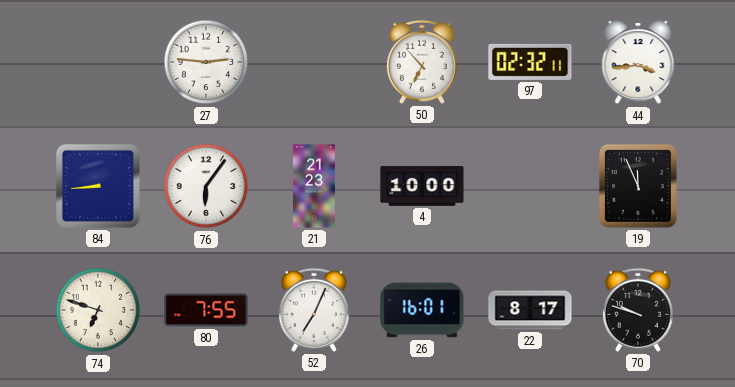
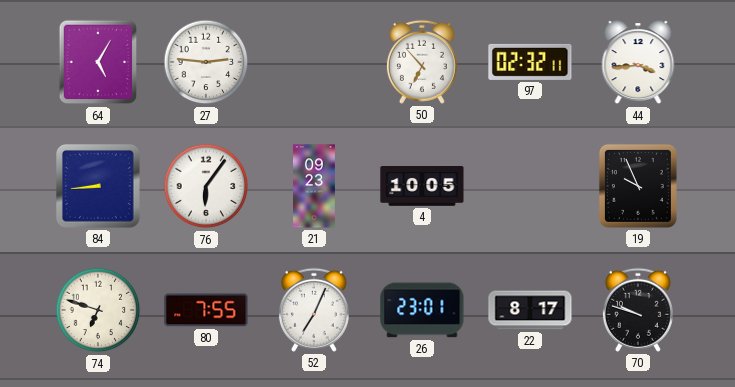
64: none -> 5:05
21: 21:23 -> 09:23
4: 10:00 -> 10:05
19: 11:56 -> 9:56
26: 16:01 -> 23:01
